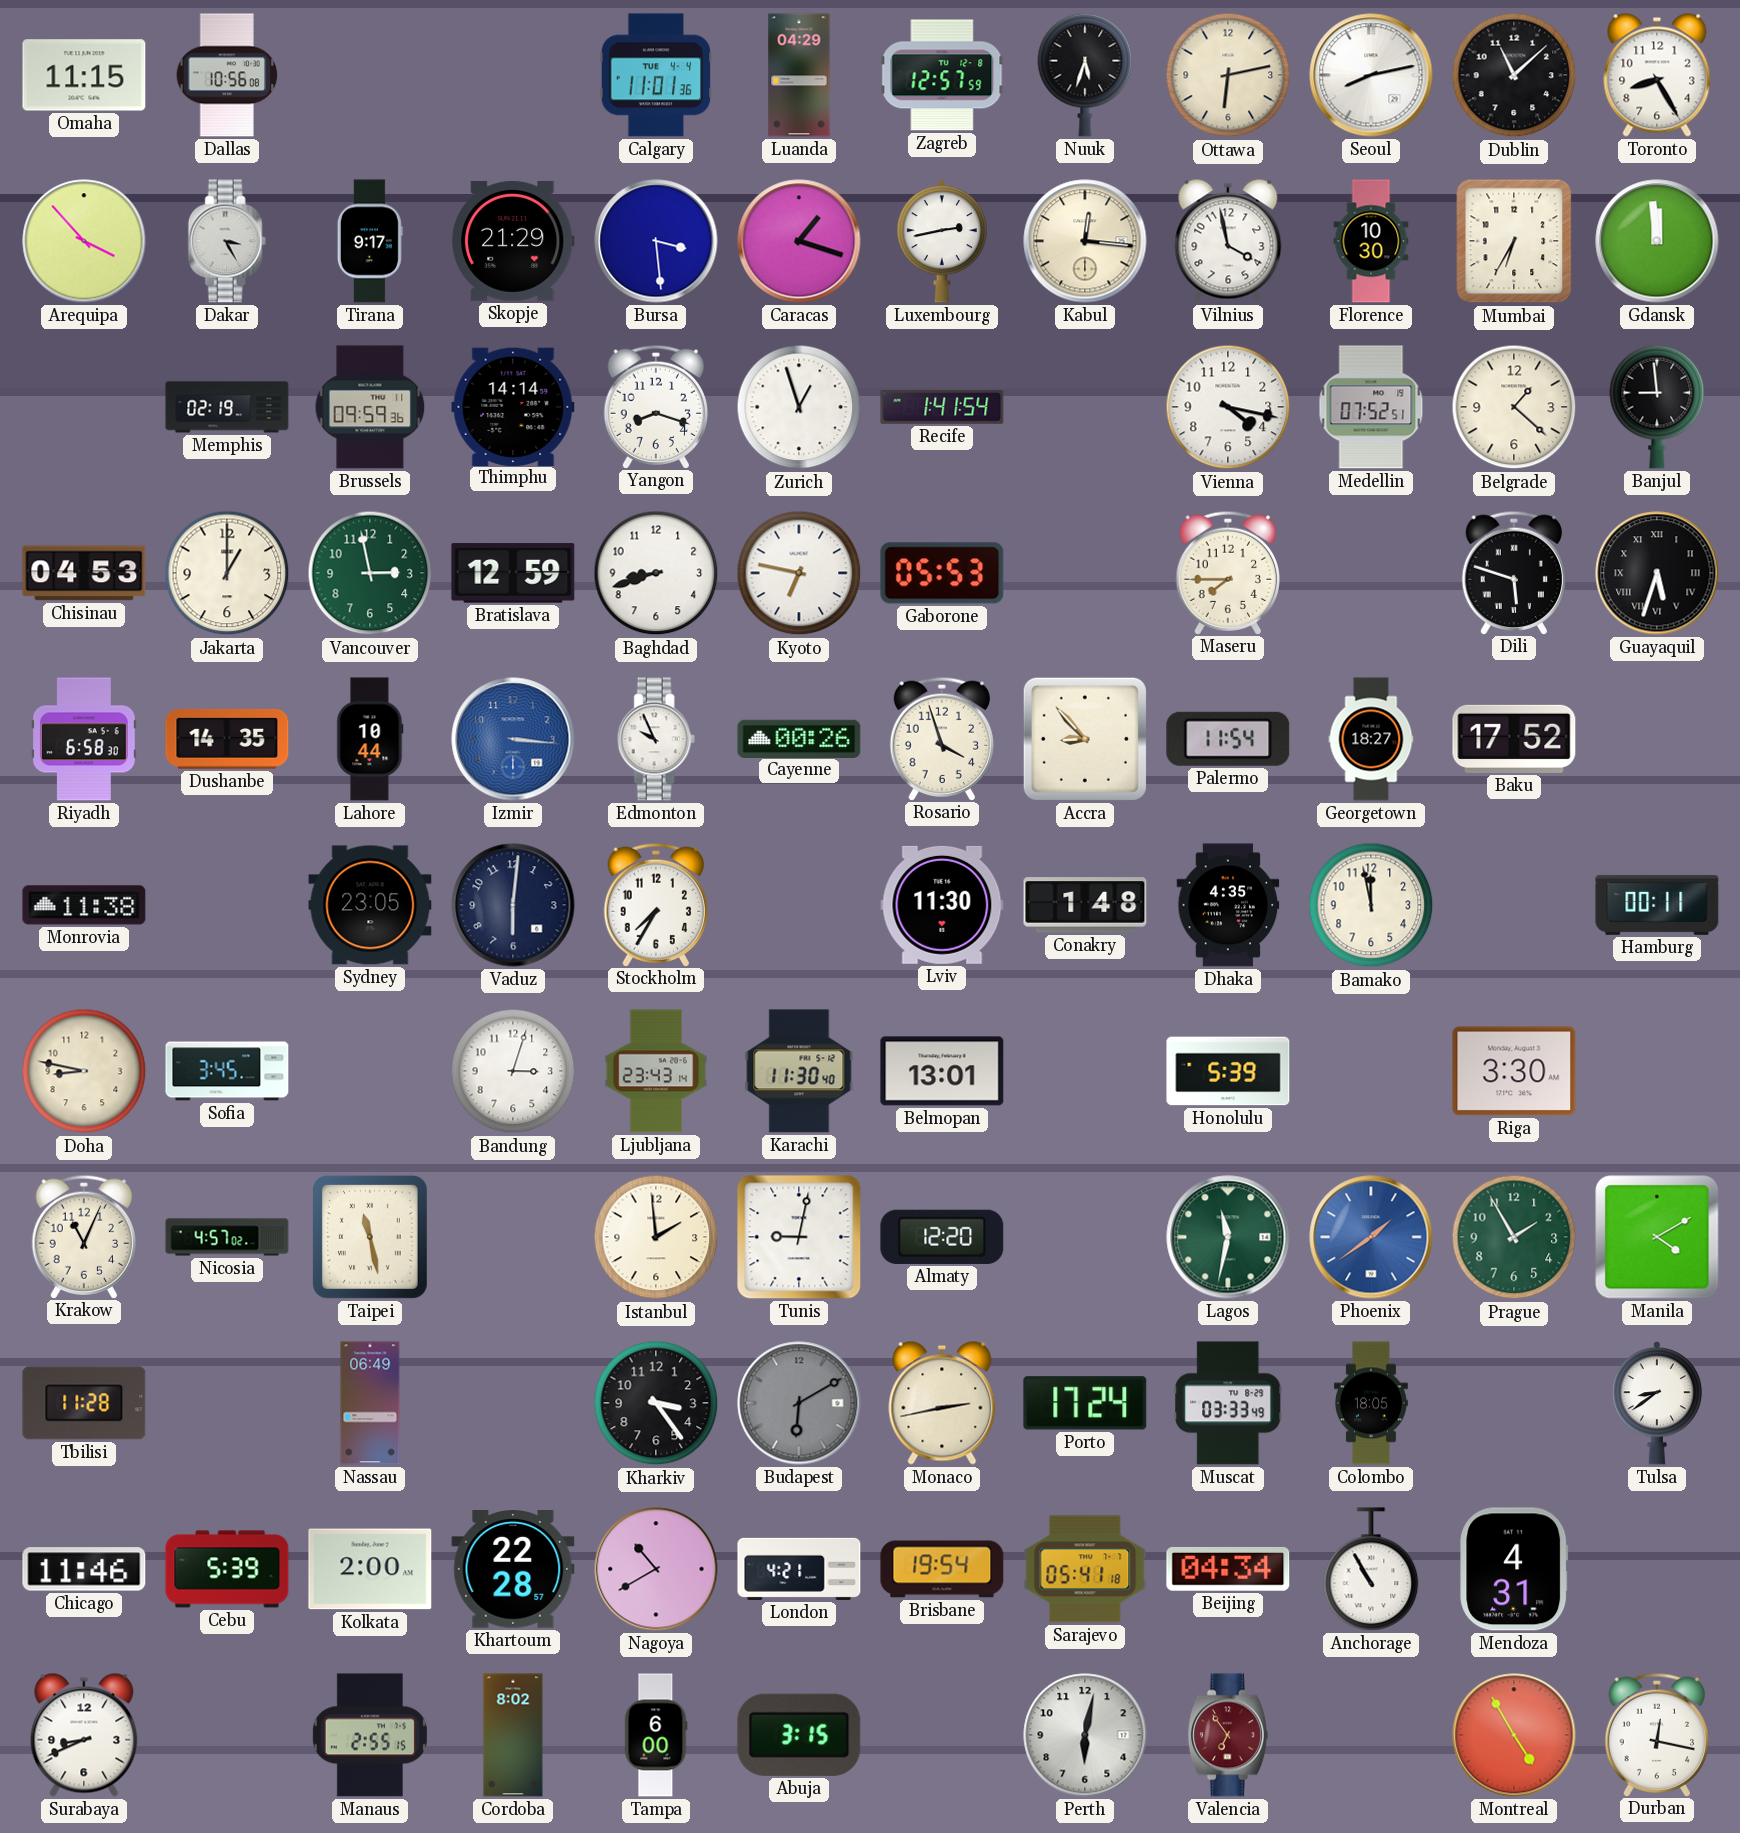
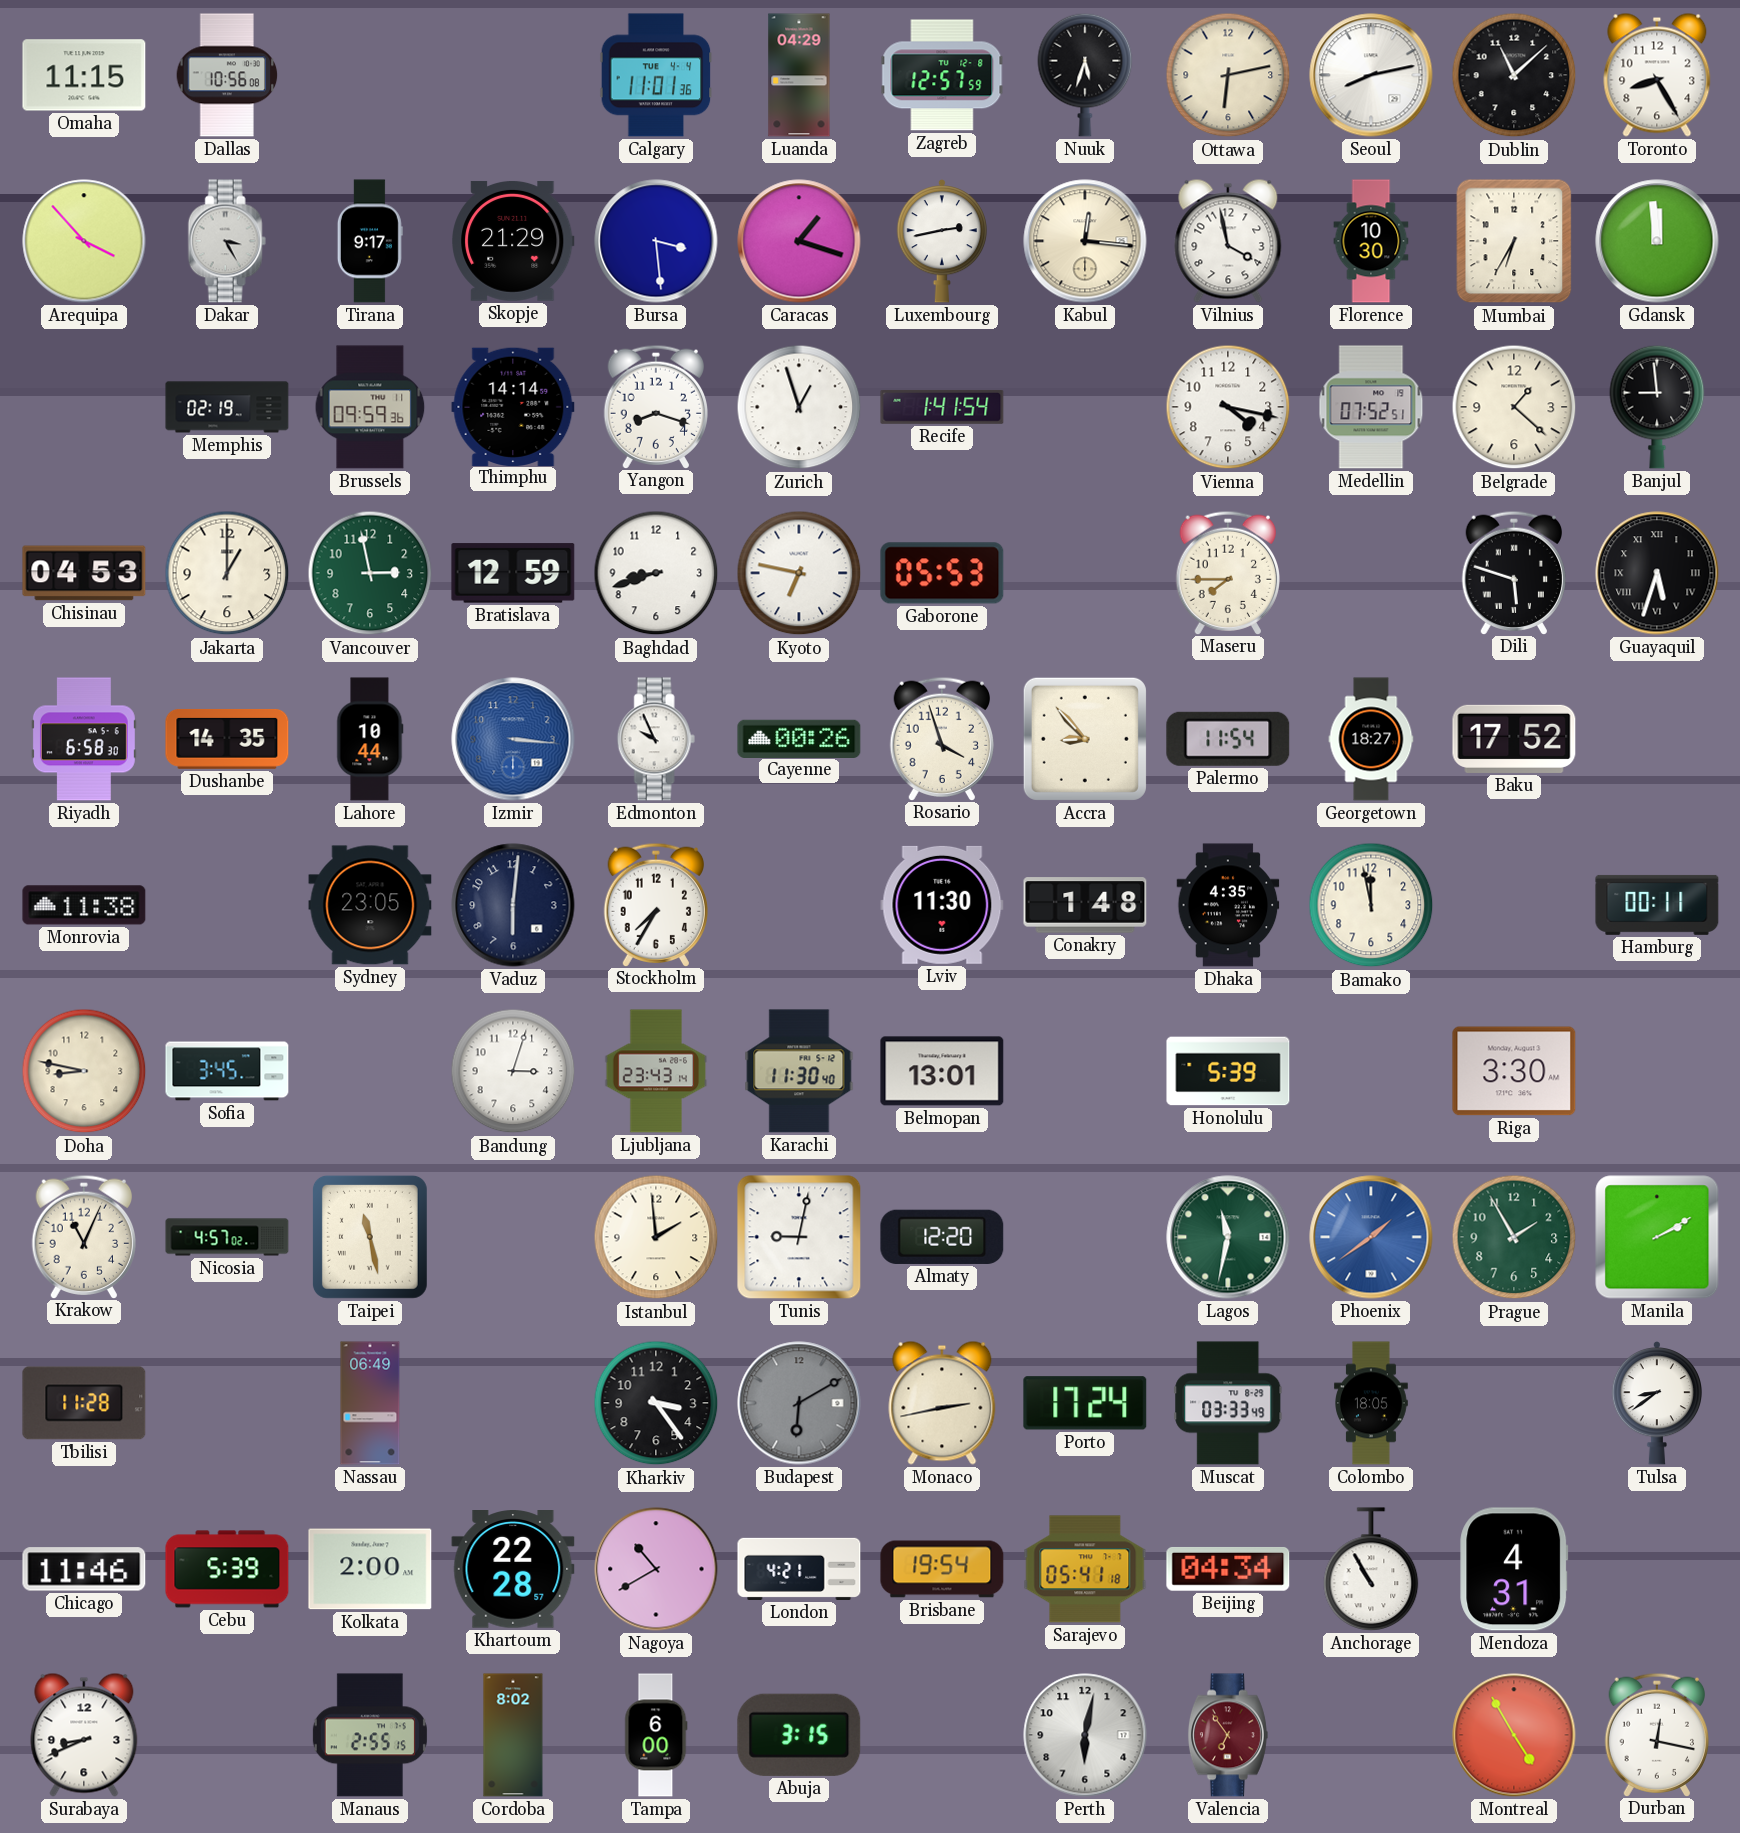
Manila: 4:10 -> 2:10
